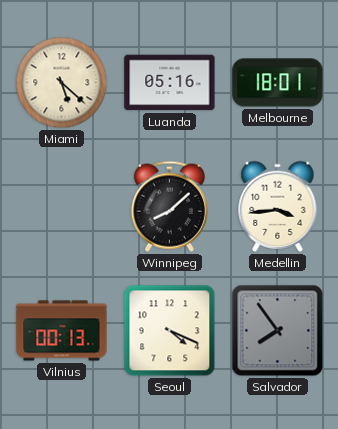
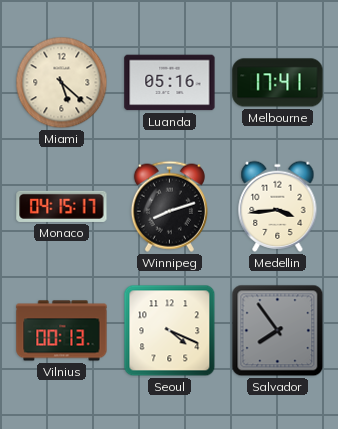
Melbourne: 18:01 -> 17:41
Monaco: none -> 04:15
Winnipeg: 8:08 -> 8:12
